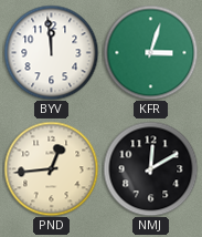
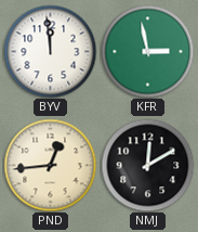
KFR: 3:03 -> 2:58
